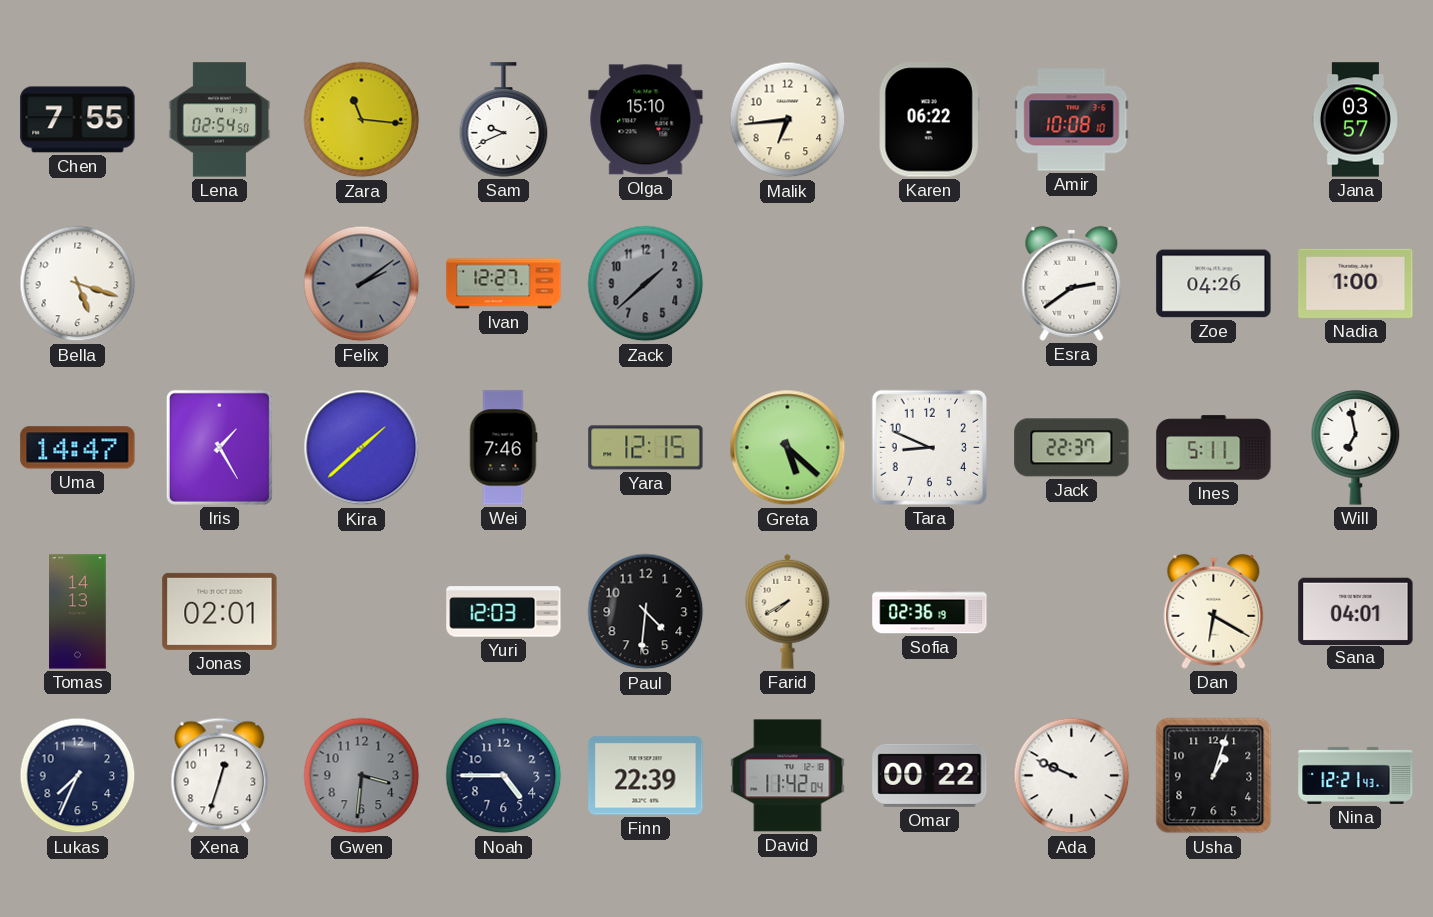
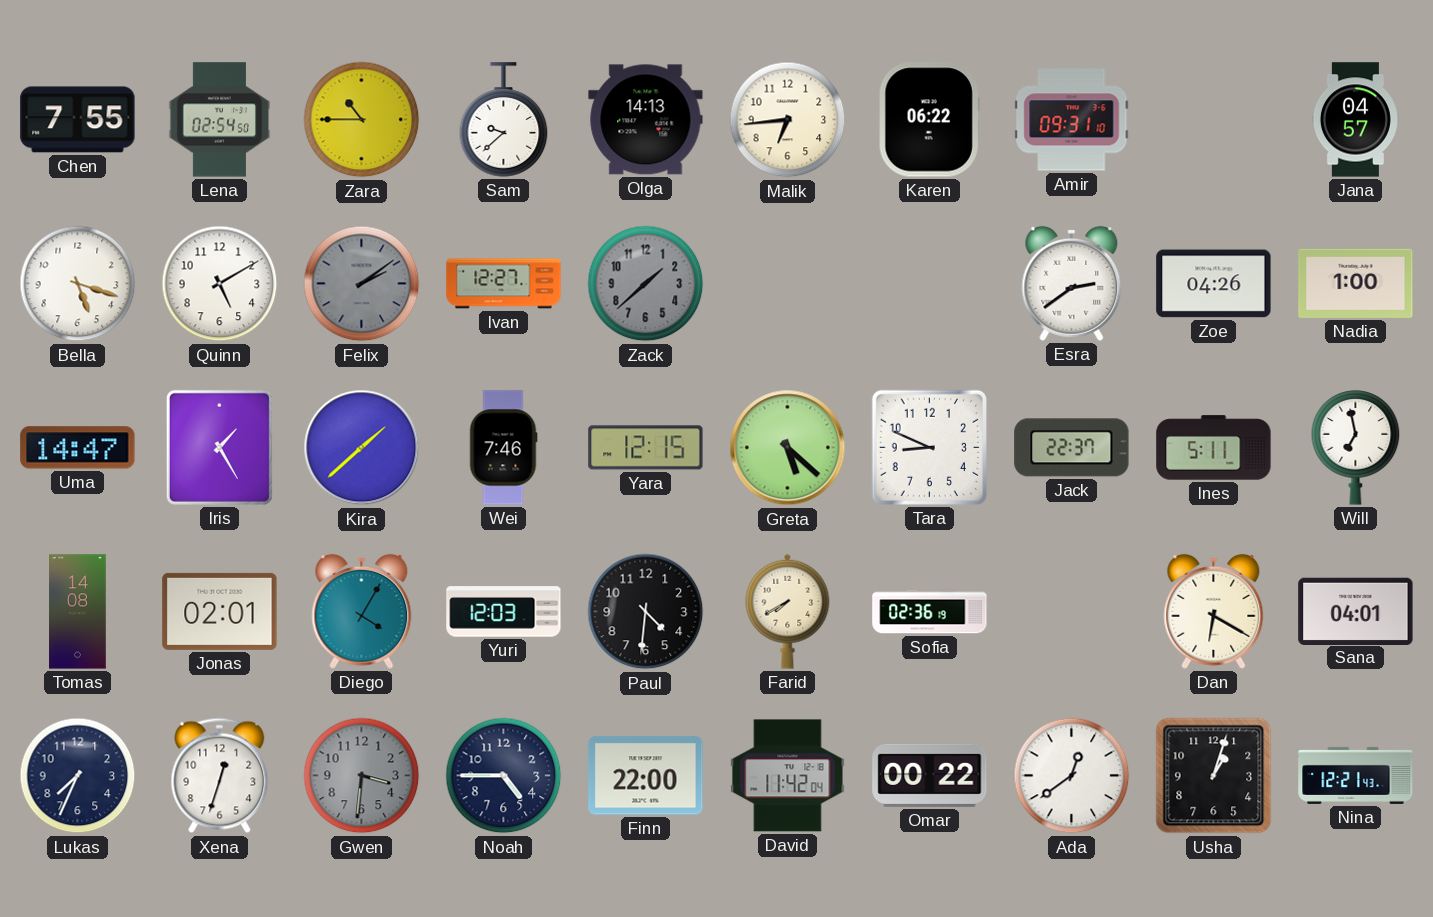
Zara: 11:16 -> 10:45
Sam: 9:41 -> 9:38
Olga: 15:10 -> 14:13
Amir: 10:08 -> 09:31
Jana: 03:57 -> 04:57
Quinn: none -> 5:10
Tomas: 14:13 -> 14:08
Diego: none -> 4:05
Finn: 22:39 -> 22:00
Ada: 9:49 -> 12:39
